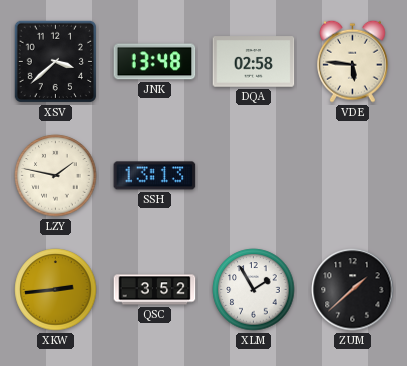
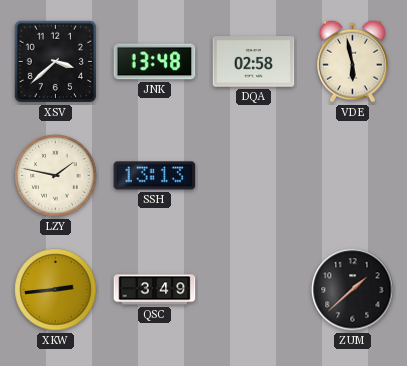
VDE: 5:46 -> 5:58
QSC: 3:52 -> 3:49
XLM: 1:55 -> none
